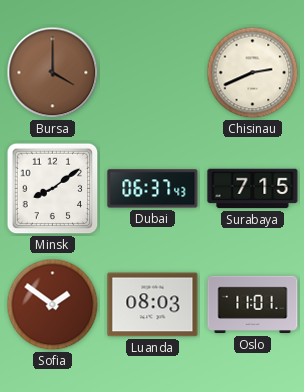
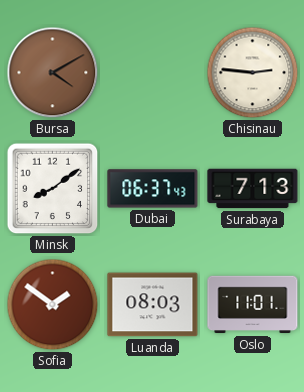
Bursa: 4:00 -> 4:10
Chisinau: 2:41 -> 2:46
Surabaya: 7:15 -> 7:13
